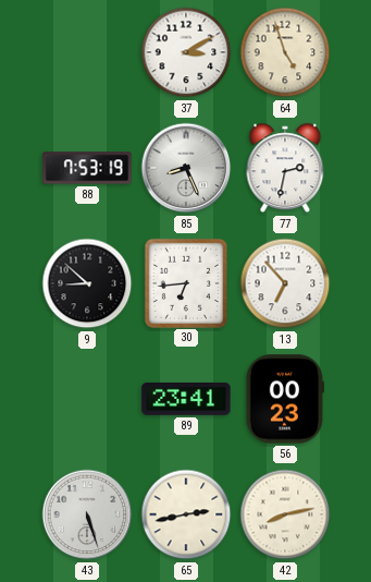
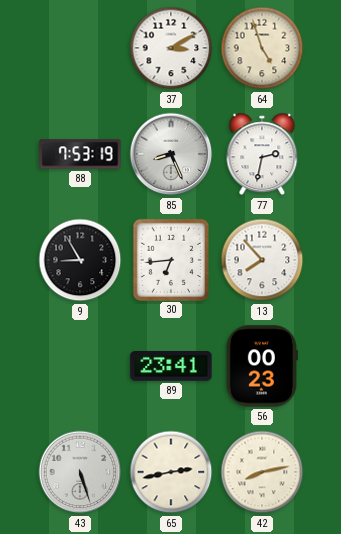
9: 8:52 -> 8:55
13: 6:53 -> 7:53
